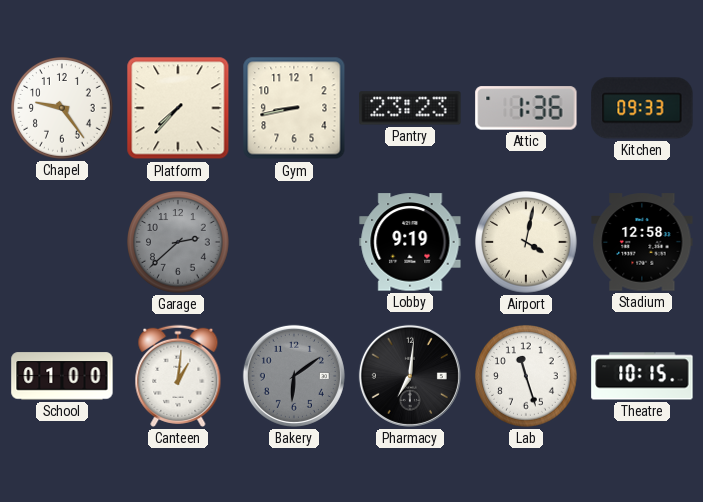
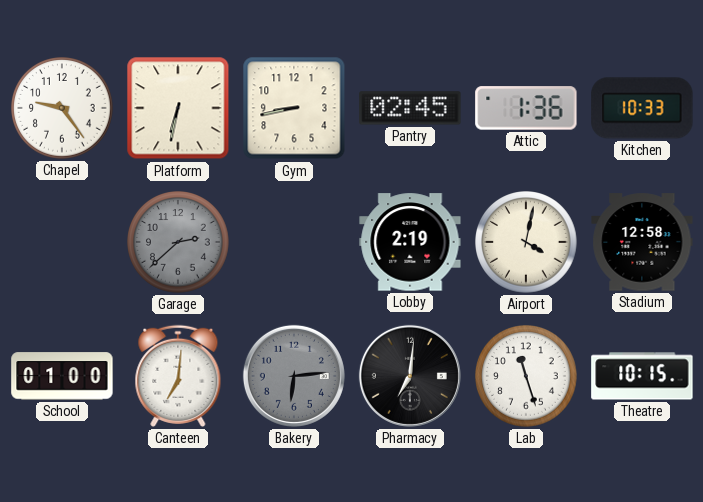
Platform: 7:37 -> 6:32
Pantry: 23:23 -> 02:45
Kitchen: 09:33 -> 10:33
Lobby: 9:19 -> 2:19
Canteen: 1:01 -> 7:01
Bakery: 6:09 -> 6:14
